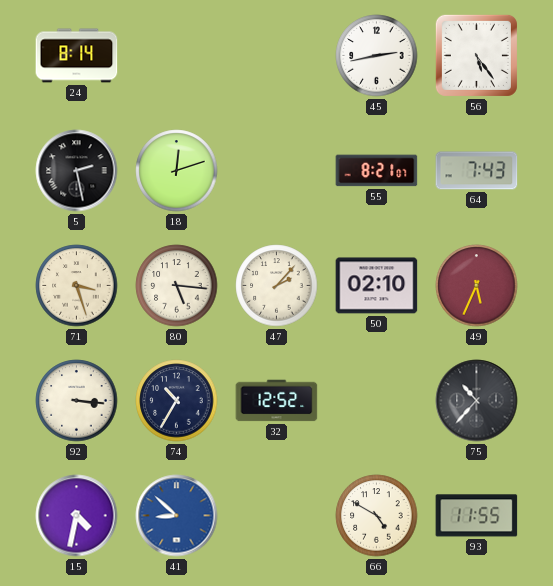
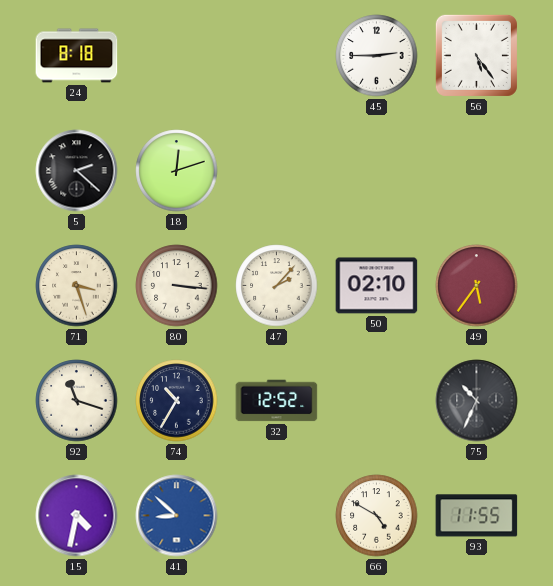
24: 8:14 -> 8:18
45: 2:43 -> 2:45
5: 2:28 -> 2:22
55: 8:21 -> none
64: 7:43 -> none
80: 5:16 -> 3:16
49: 5:34 -> 5:36
92: 3:16 -> 11:18
75: 10:37 -> 10:34
